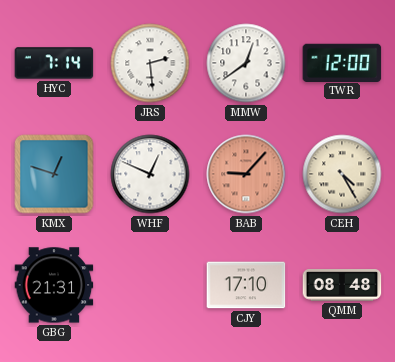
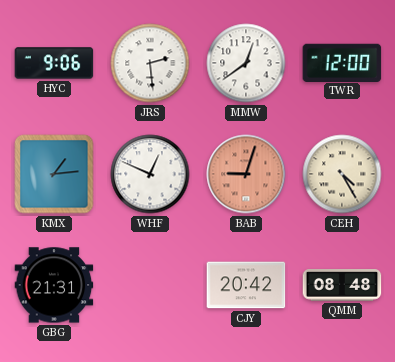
HYC: 7:14 -> 9:06
KMX: 12:48 -> 1:14
BAB: 9:07 -> 9:03
CJY: 17:10 -> 20:42
